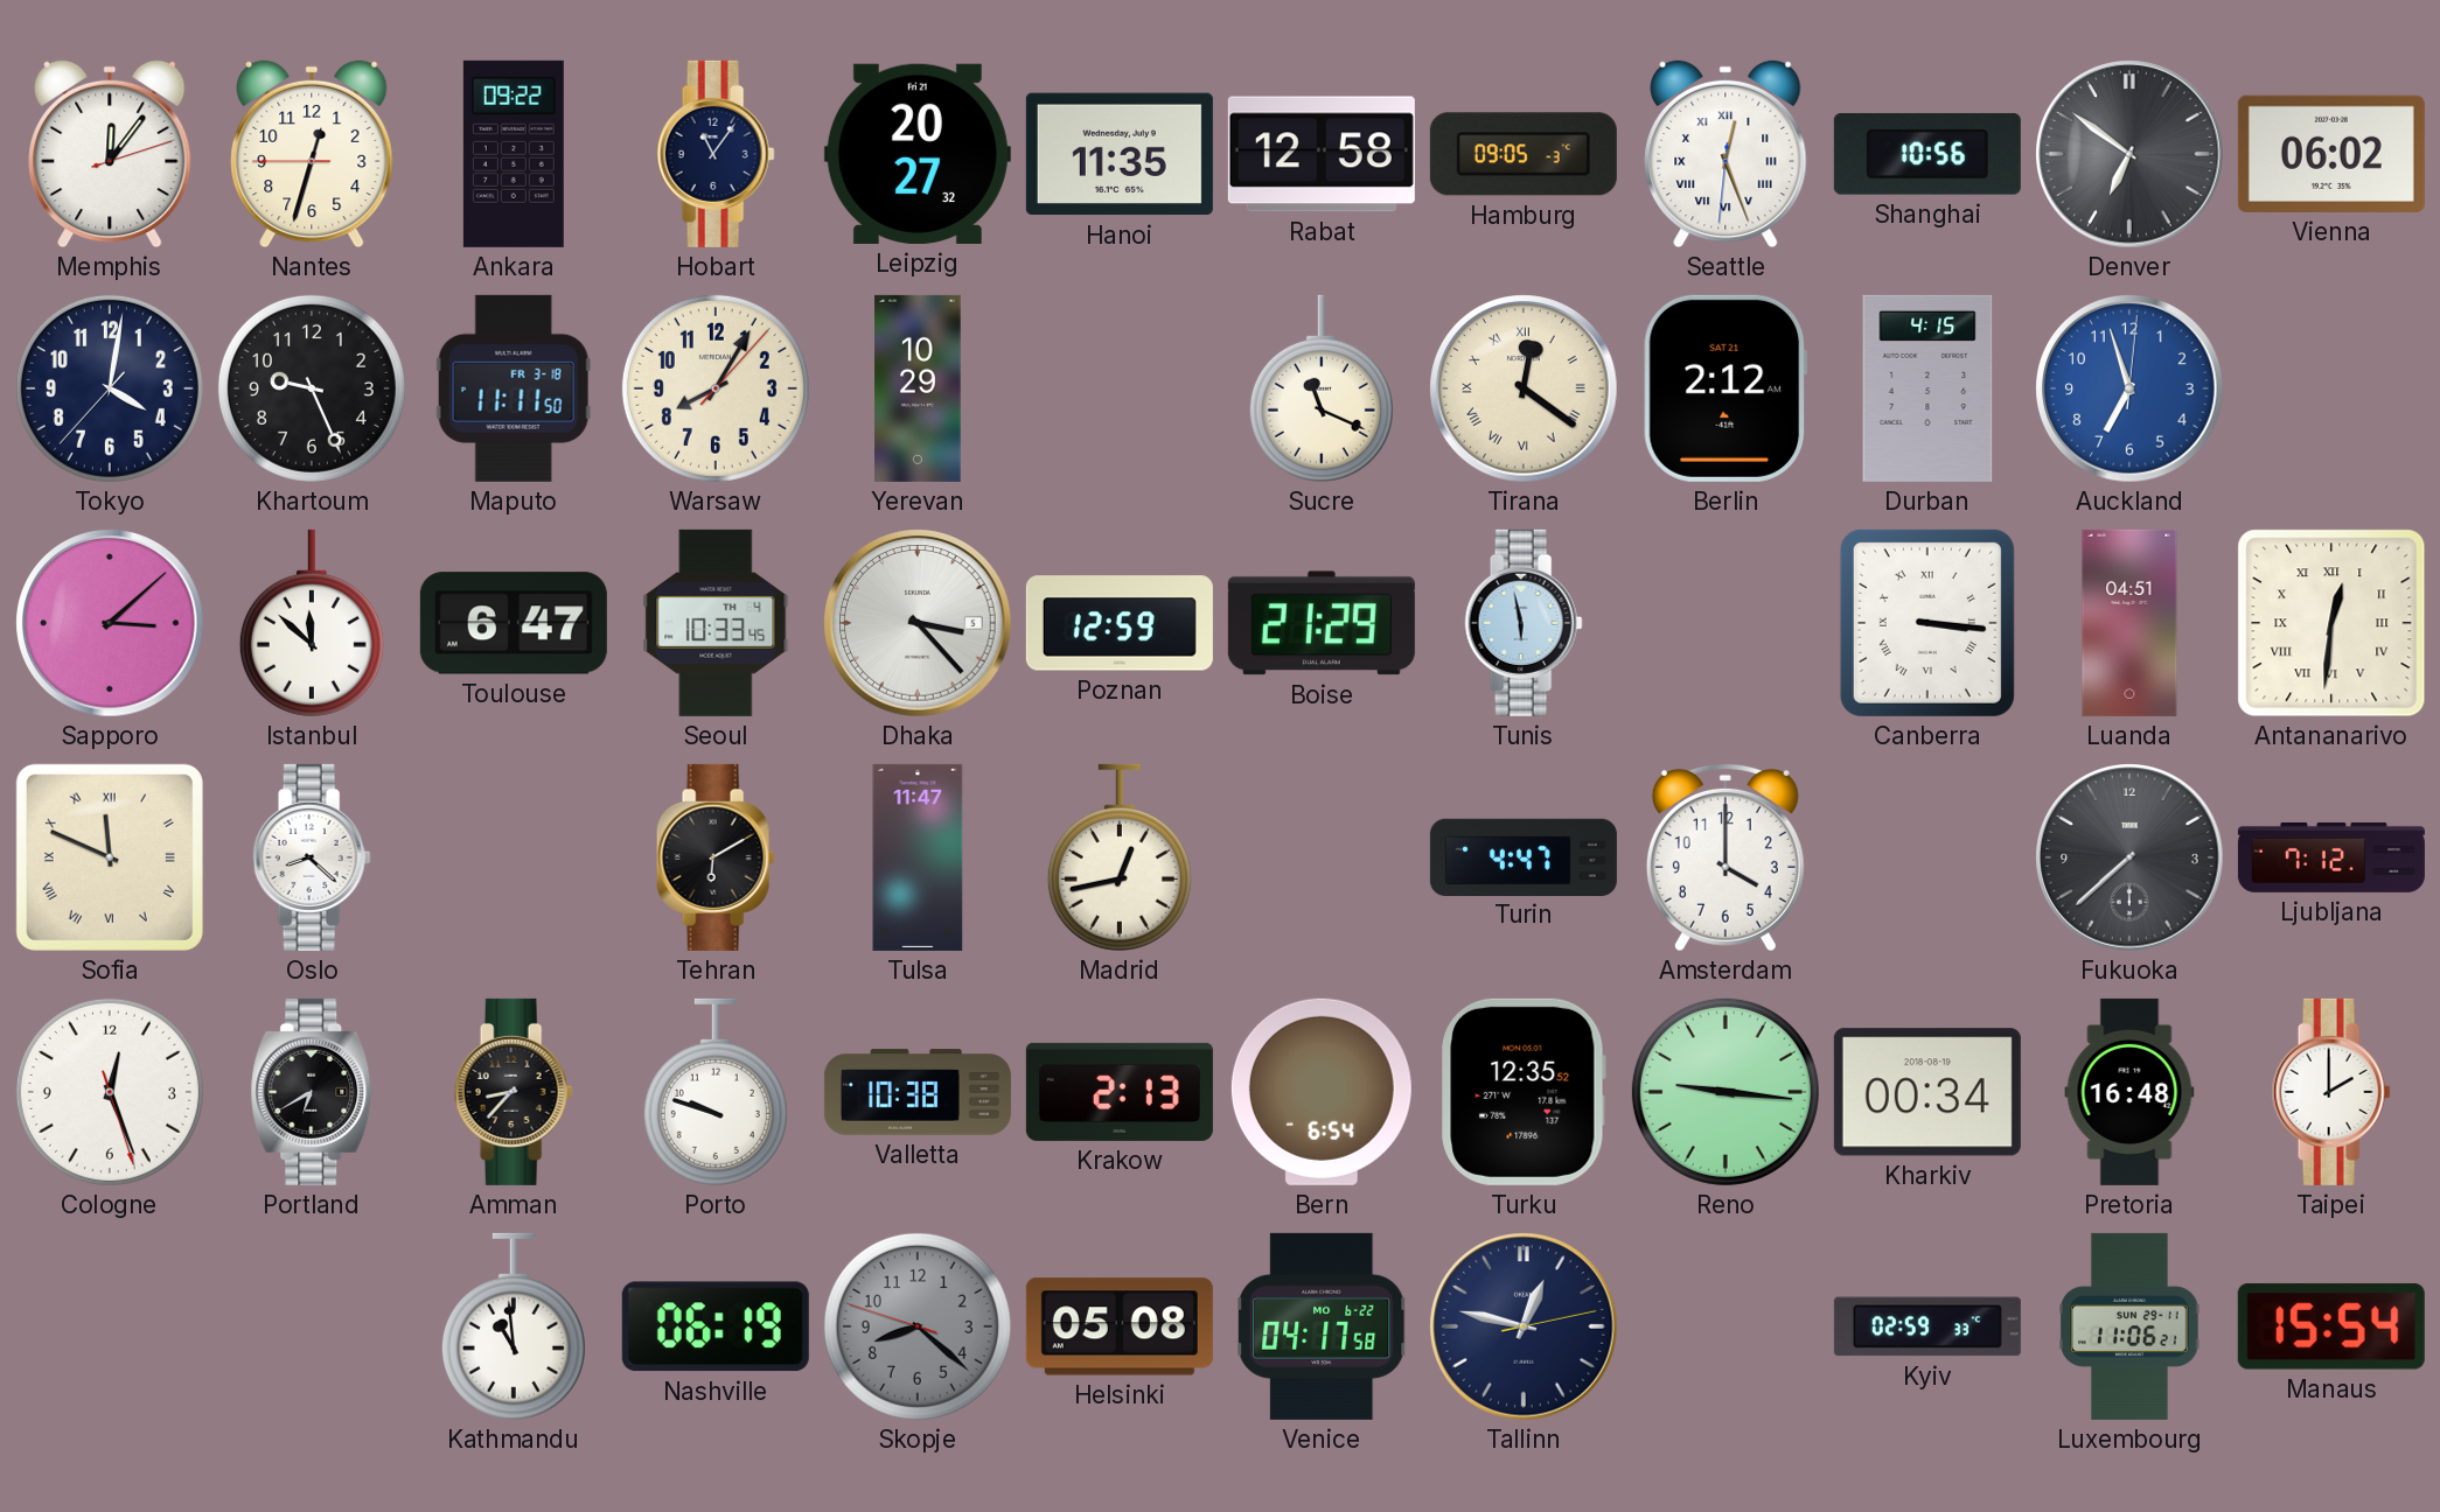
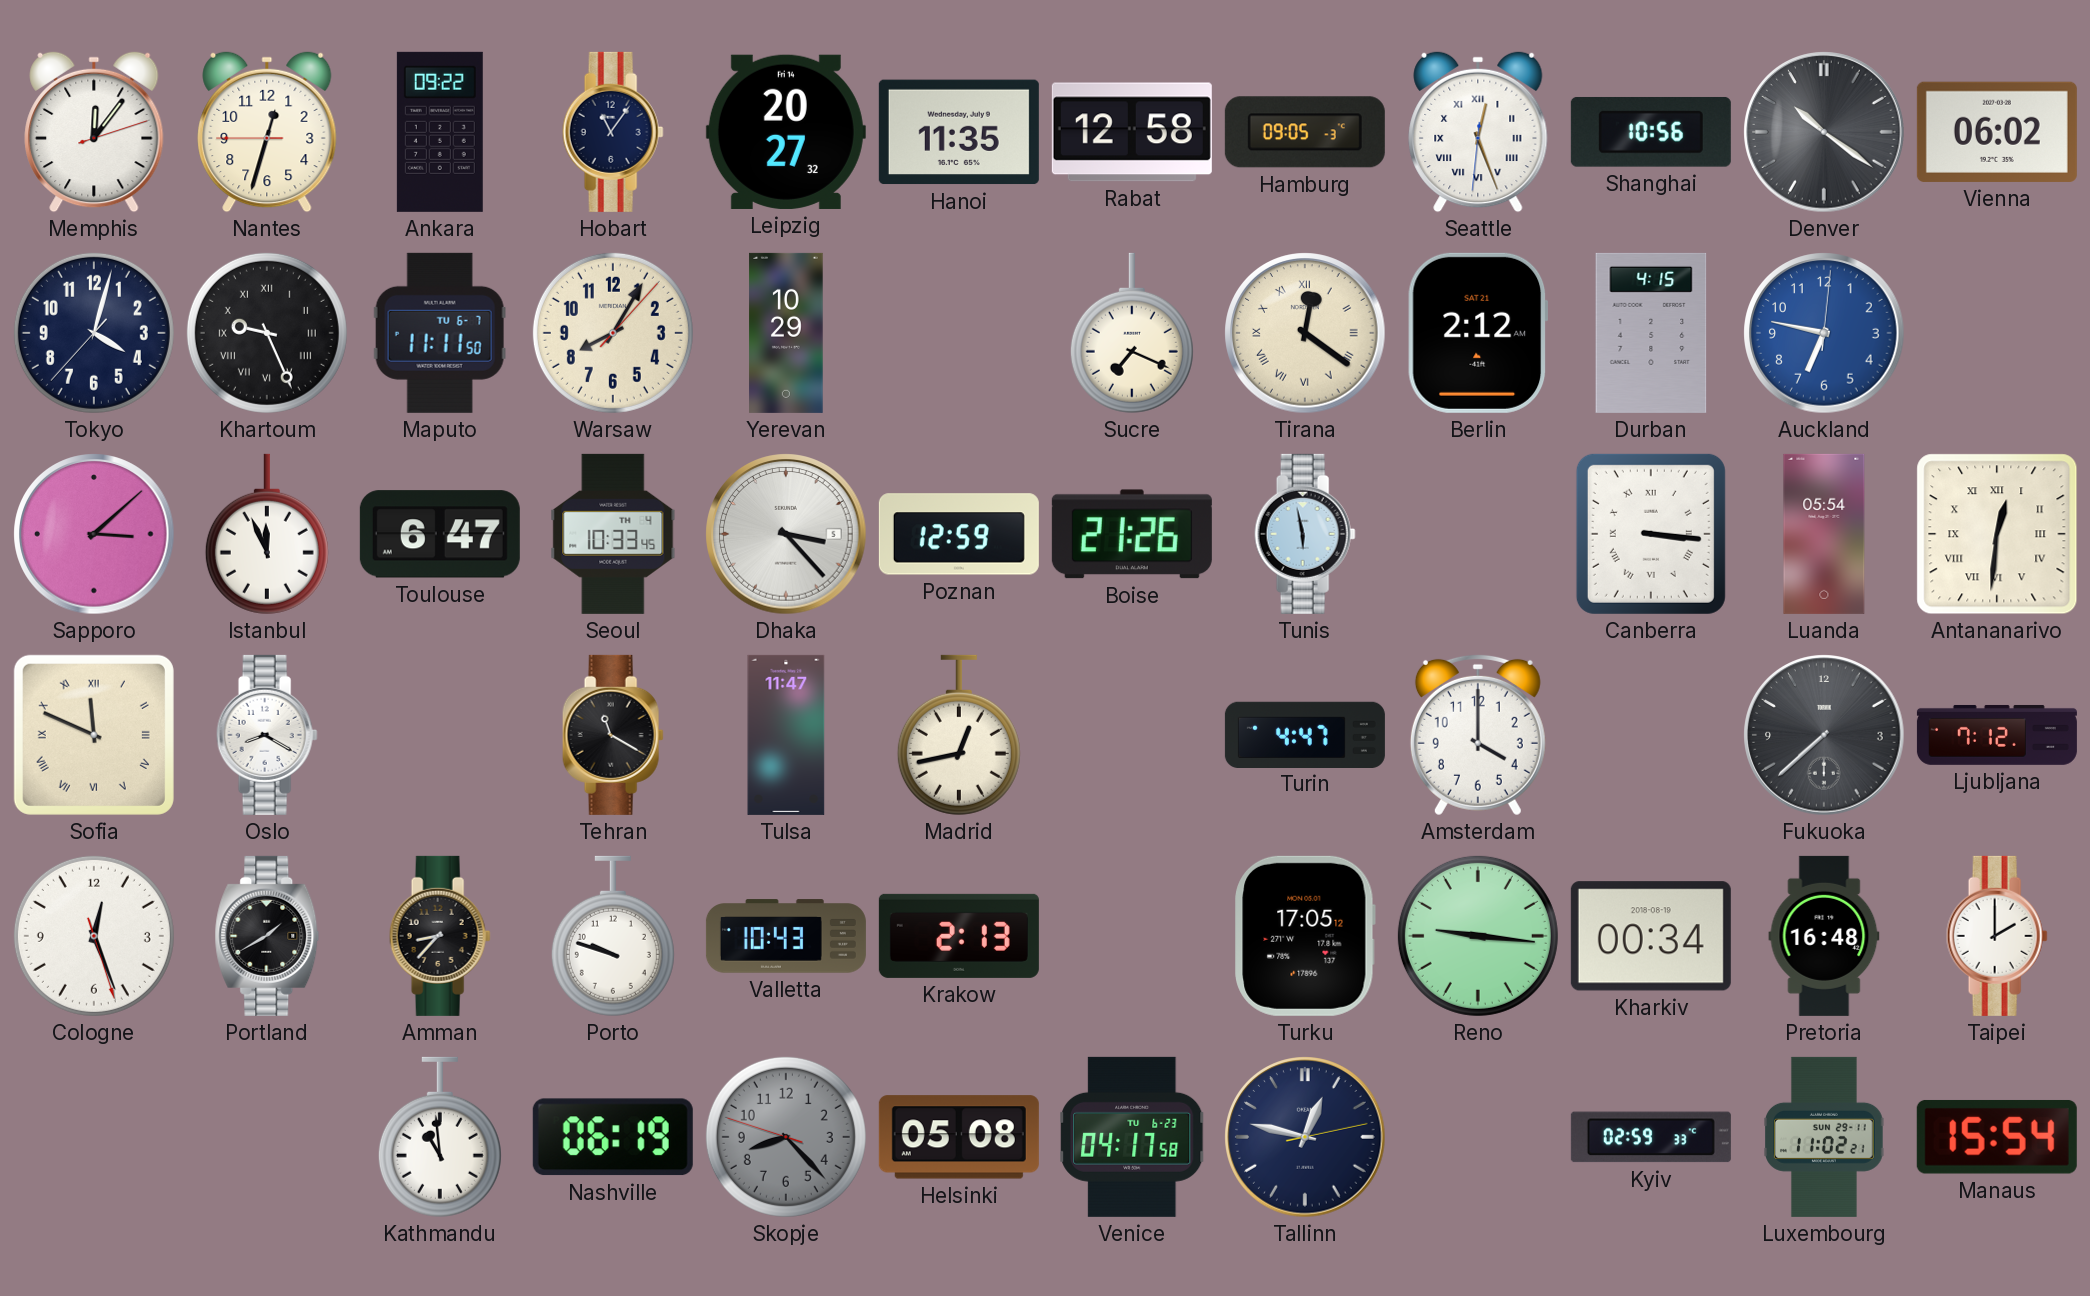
Leipzig date: Fri 21 -> Fri 14
Denver: 6:51 -> 10:21
Tokyo: 4:01 -> 4:02
Khartoum numerals: Arabic -> Roman
Maputo date: FR 3-18 -> TU 6-7
Sucre: 11:19 -> 7:19
Auckland: 6:57 -> 6:47
Istanbul: 11:52 -> 11:56
Boise: 21:29 -> 21:26
Luanda: 04:51 -> 05:54
Oslo: 8:22 -> 8:20
Tehran: 6:10 -> 11:20
Portland: 6:40 -> 1:40
Valletta: 10:38 -> 10:43
Bern: 6:54 -> none
Turku: 12:35 -> 17:05
Skopje: 8:21 -> 8:22
Venice date: MO 6-22 -> TU 6-23
Luxembourg: 11:06 -> 11:02
